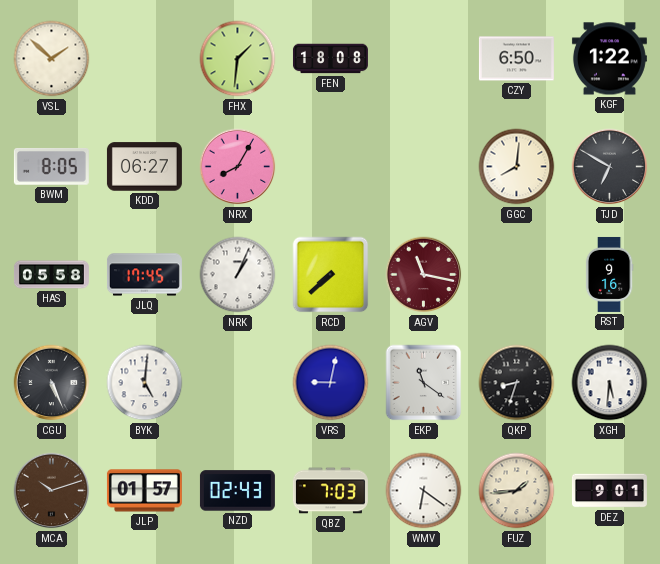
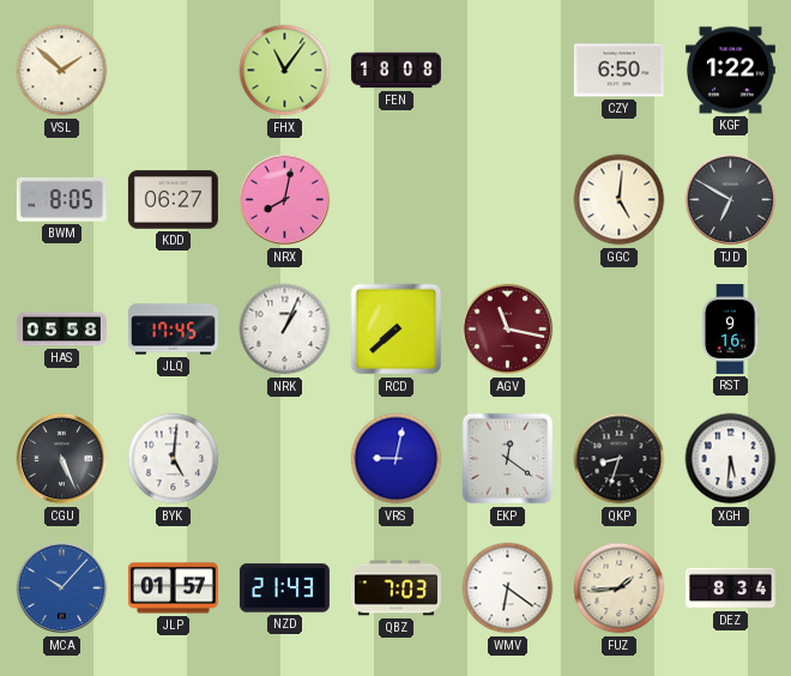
FHX: 1:31 -> 11:06
NRX: 8:05 -> 8:02
GGC: 8:01 -> 5:01
EKP: 11:21 -> 12:21
MCA: 10:12 -> 10:07
MCA dial: brown -> blue
NZD: 02:43 -> 21:43
DEZ: 9:01 -> 8:34
